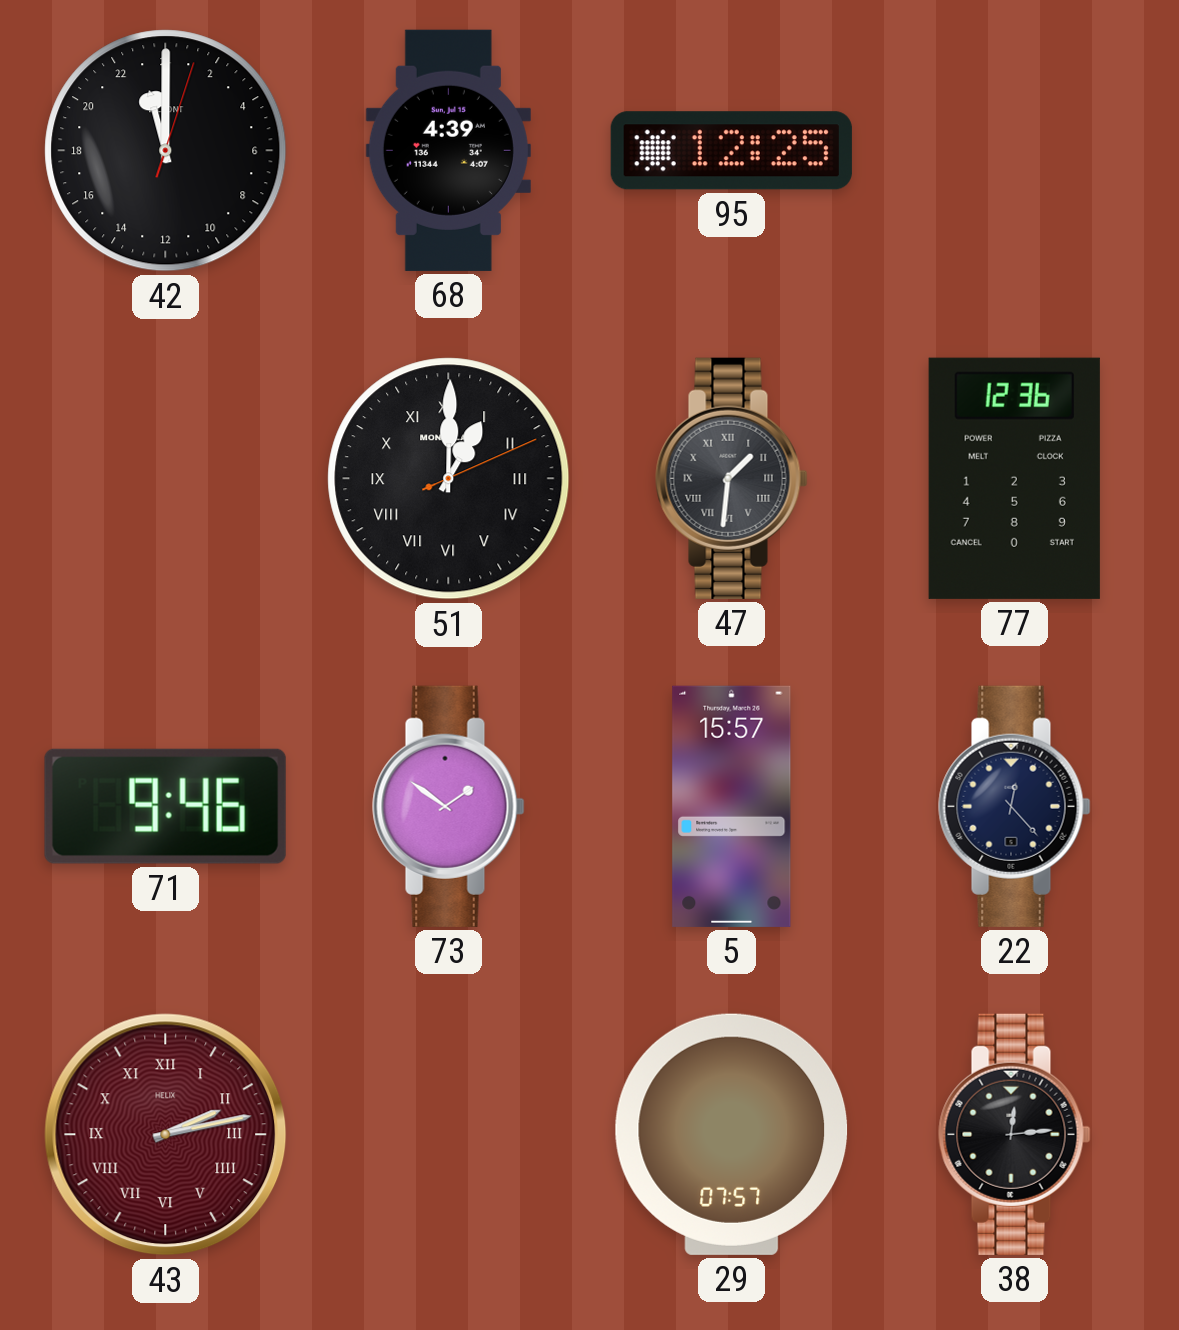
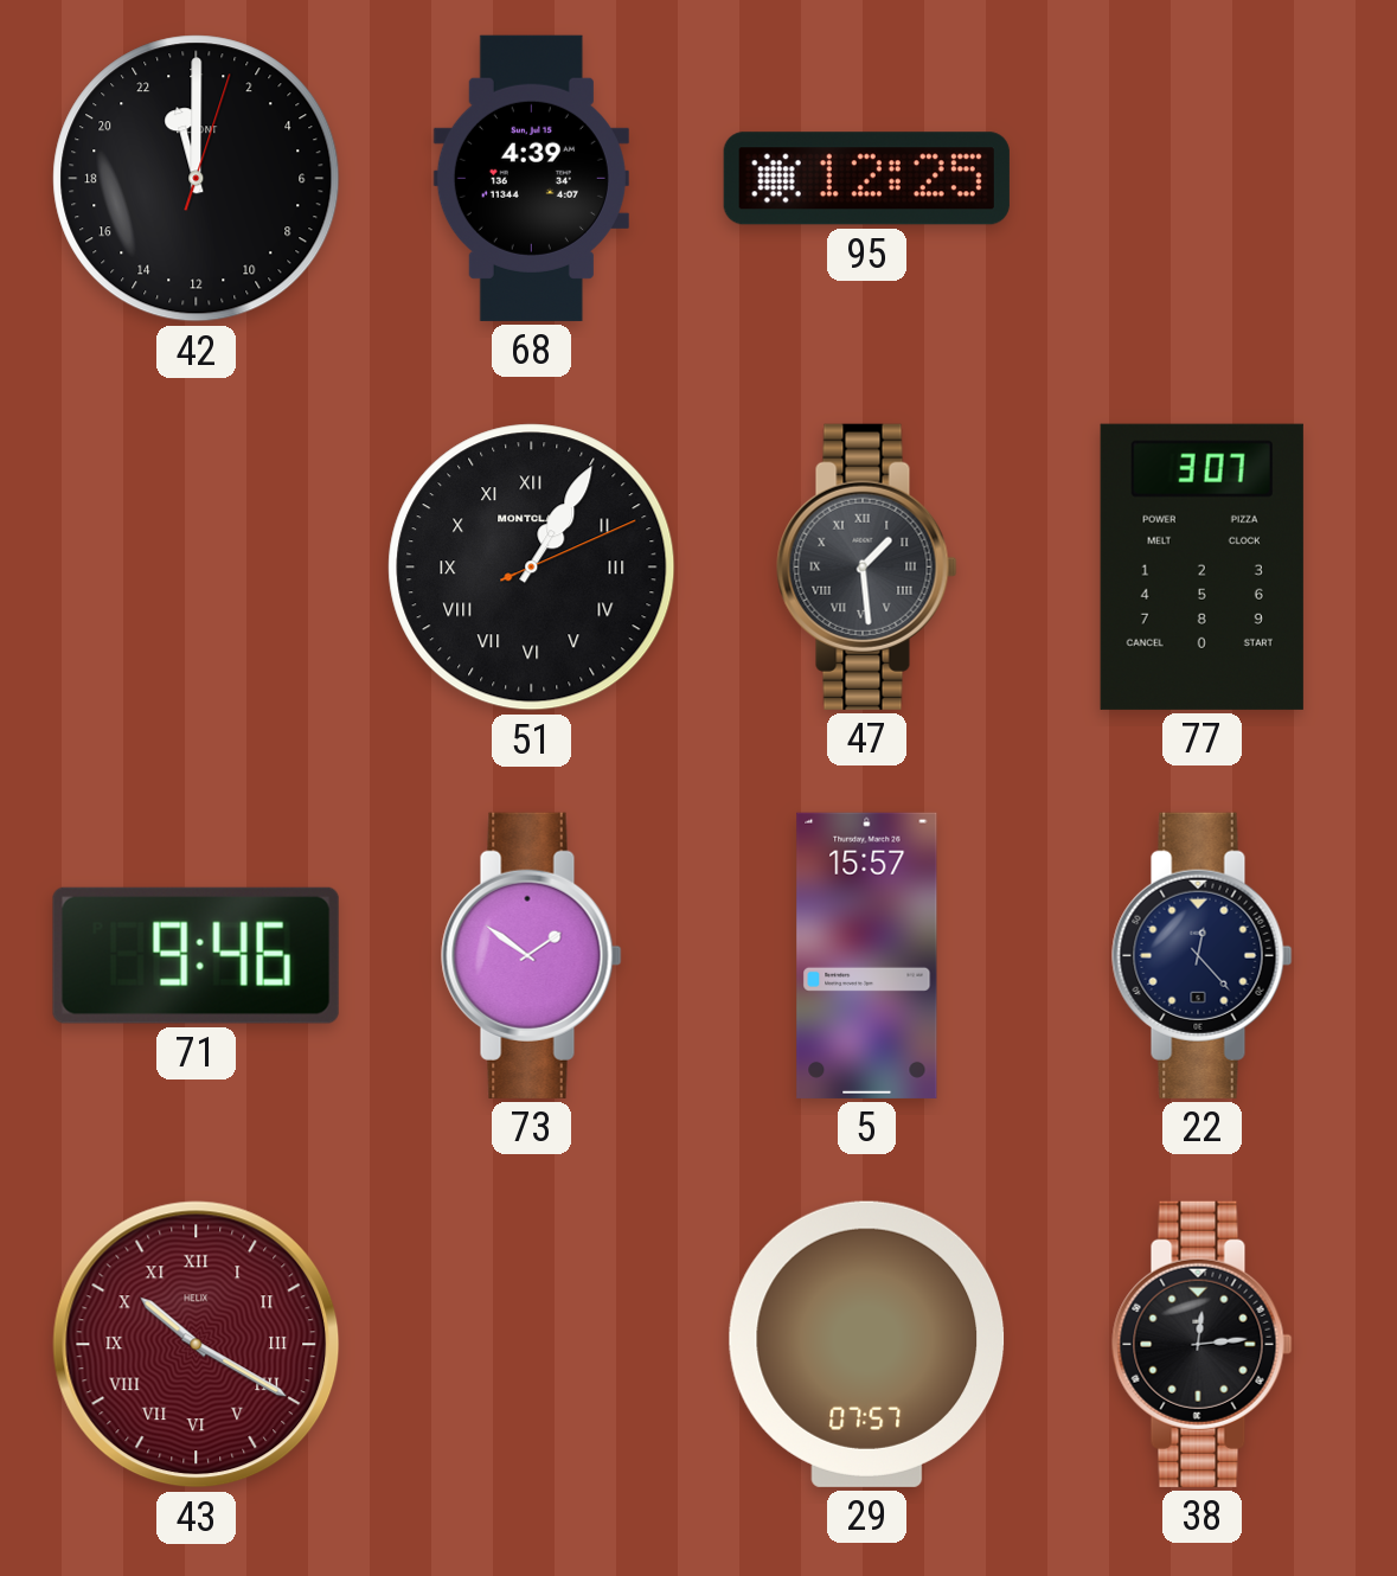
51: 1:00 -> 1:05
47: 1:31 -> 1:29
77: 12:36 -> 3:07
43: 2:13 -> 10:20
